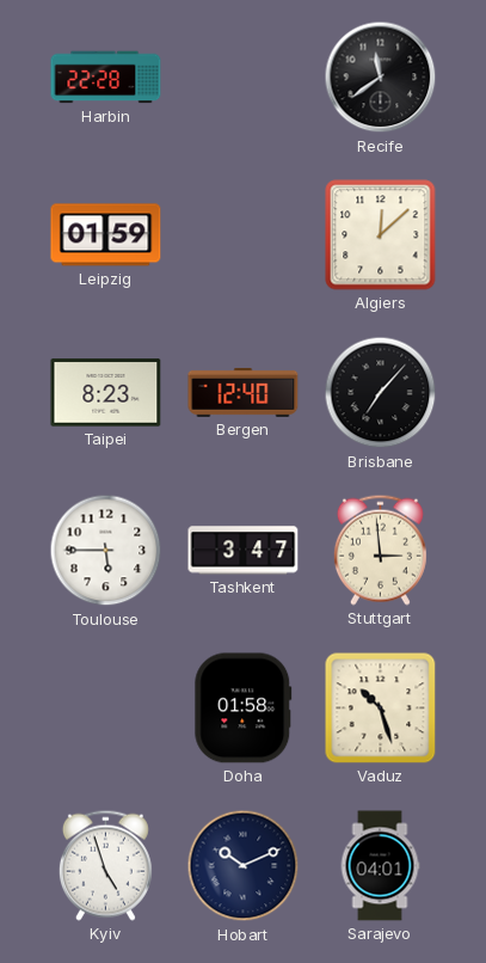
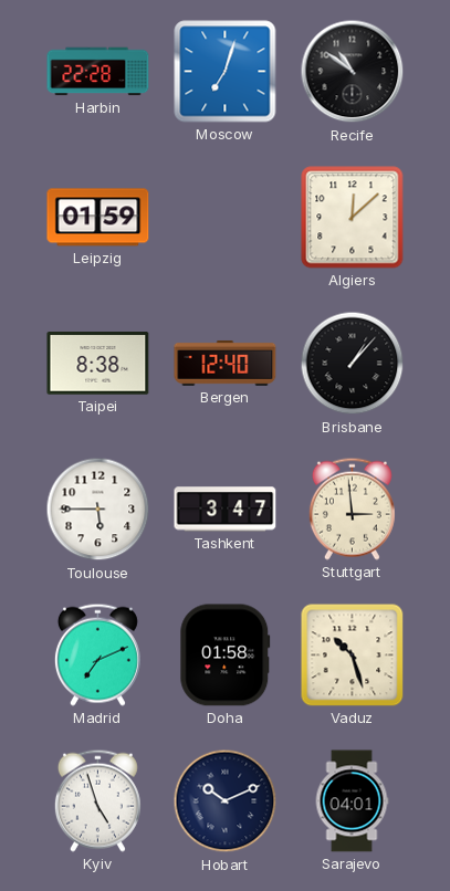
Moscow: none -> 7:03
Recife: 11:39 -> 10:51
Taipei: 8:23 -> 8:38
Brisbane: 7:07 -> 1:07
Madrid: none -> 7:11
